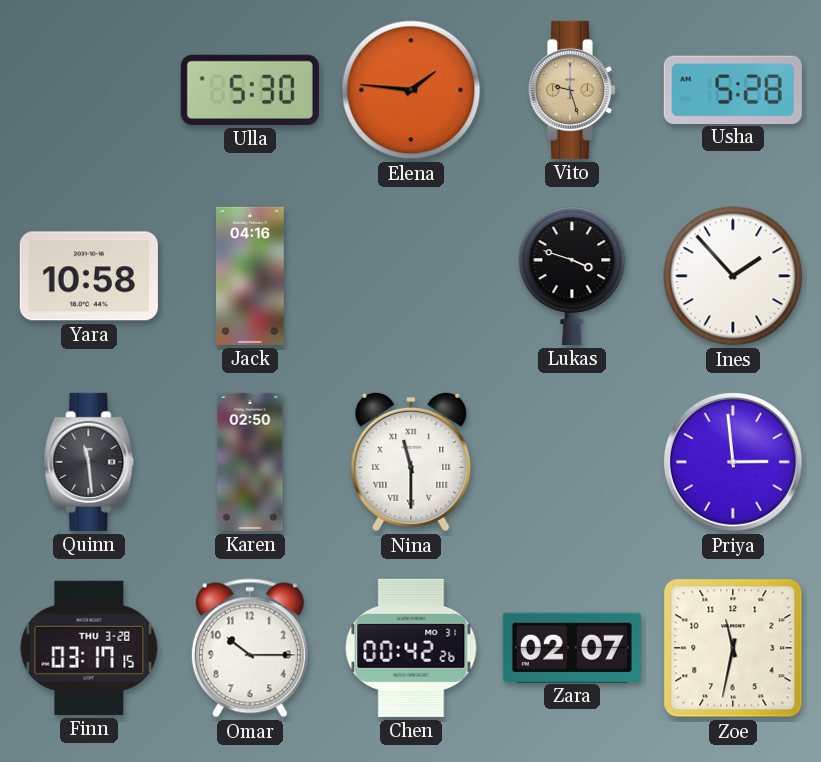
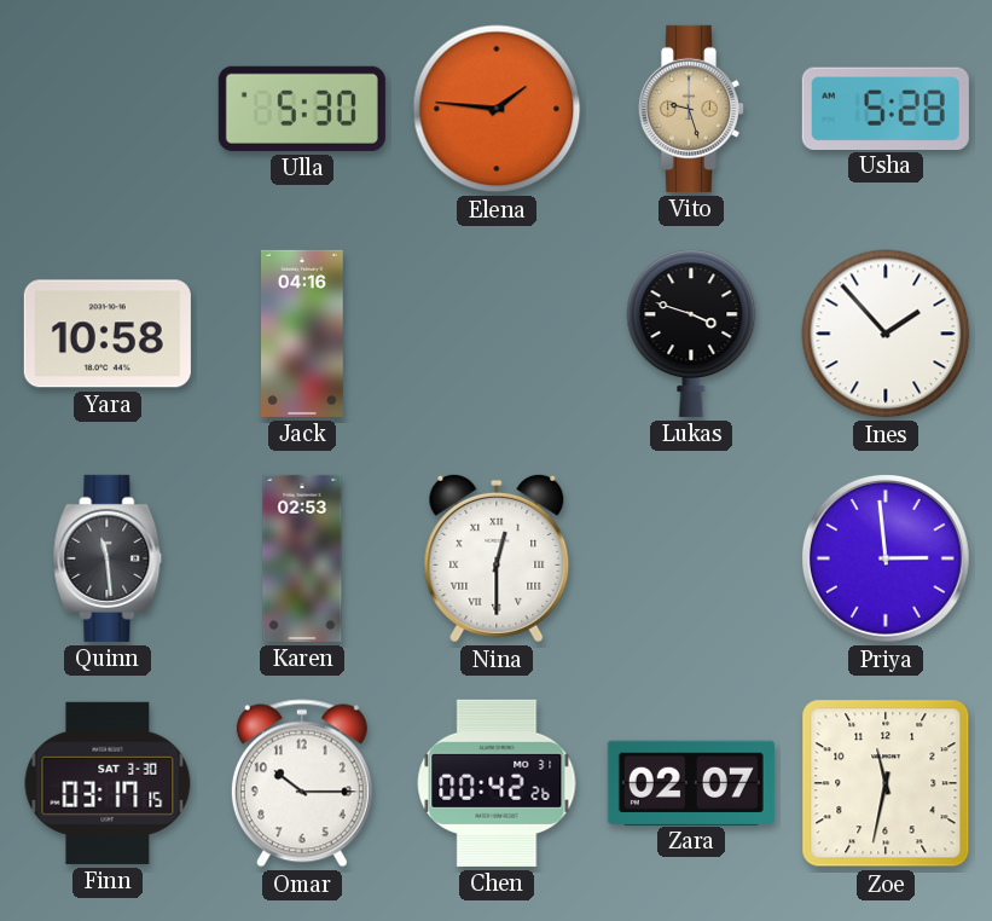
Karen: 02:50 -> 02:53
Nina: 11:30 -> 12:30
Finn date: THU 3-28 -> SAT 3-30
